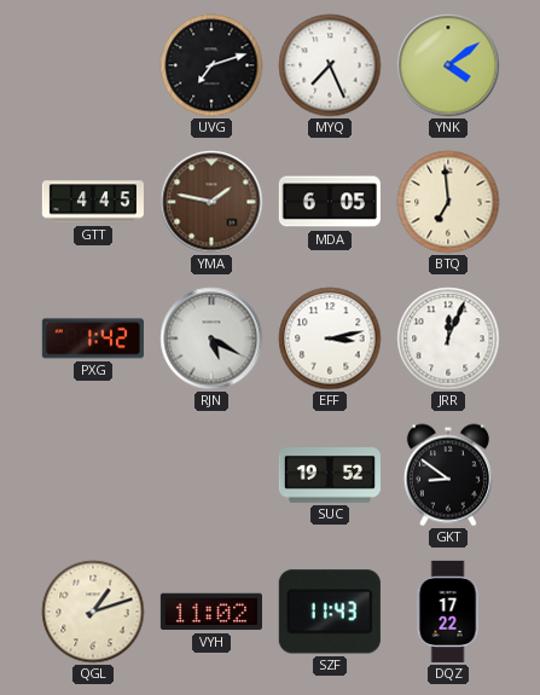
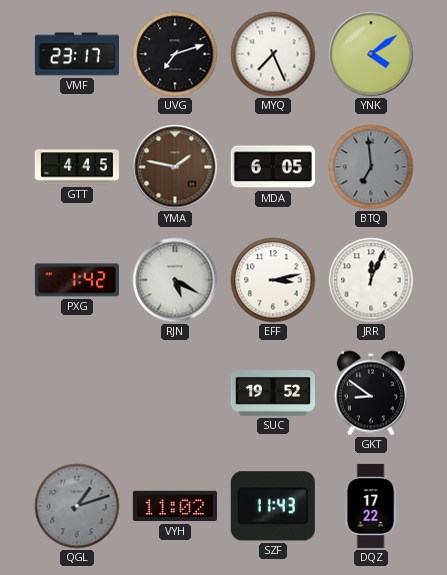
VMF: none -> 23:17
BTQ dial: cream -> grey
QGL dial: cream -> grey
